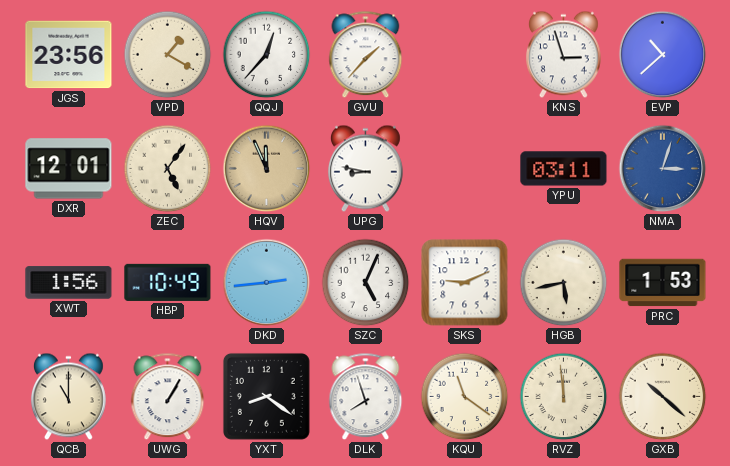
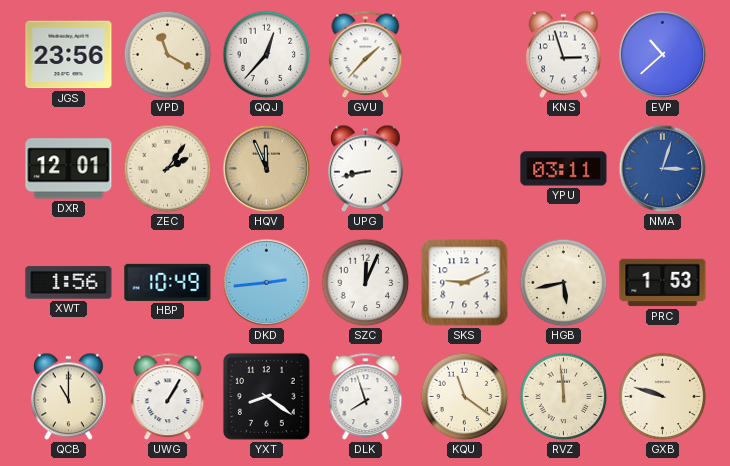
VPD: 1:20 -> 11:20
ZEC: 5:06 -> 2:06
UPG: 8:47 -> 8:43
SZC: 5:04 -> 12:04
GXB: 10:22 -> 9:48
